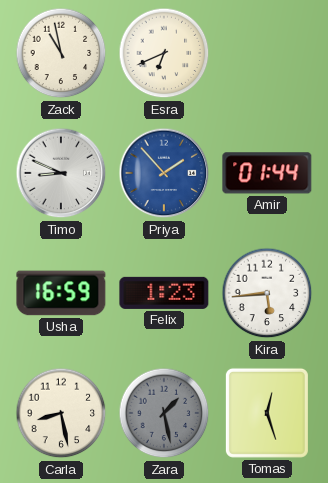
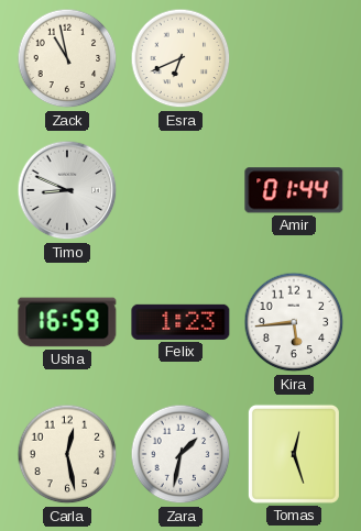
Priya: 1:53 -> none
Carla: 8:28 -> 12:28
Zara: 1:28 -> 1:32
Zara dial: grey -> white
